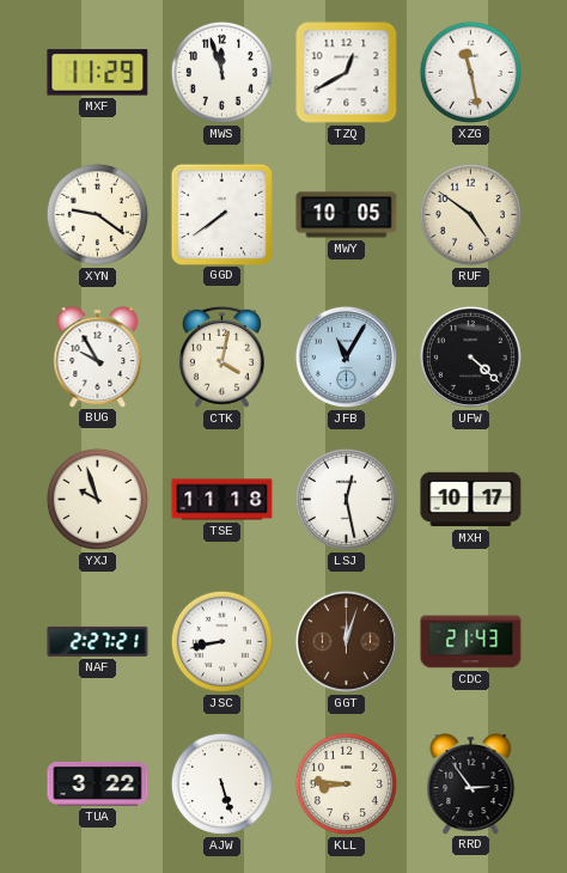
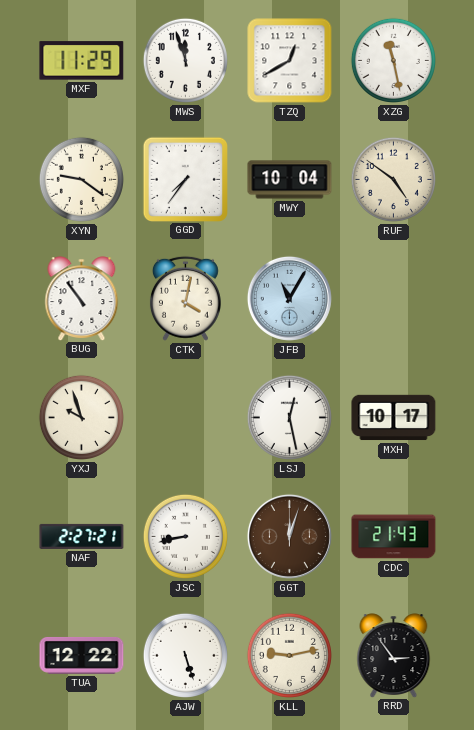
GGD: 7:39 -> 7:36
MWY: 10:05 -> 10:04
BUG: 9:55 -> 10:54
UFW: 4:22 -> none
TSE: 11:18 -> none
TUA: 3:22 -> 12:22
KLL: 8:46 -> 9:13
